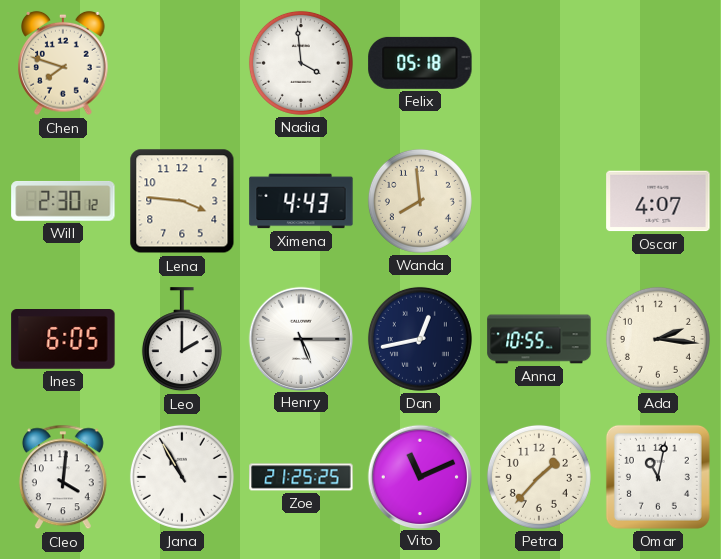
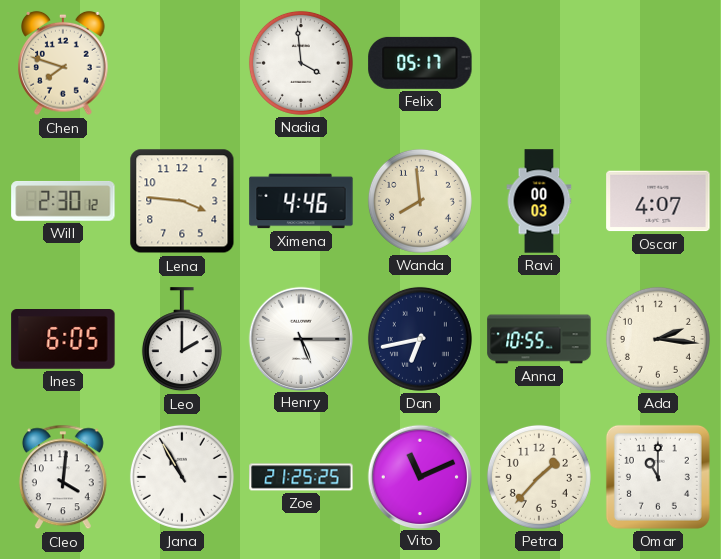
Felix: 05:18 -> 05:17
Ximena: 4:43 -> 4:46
Ravi: none -> 00:03
Dan: 12:43 -> 6:43
Omar: 11:02 -> 11:00
